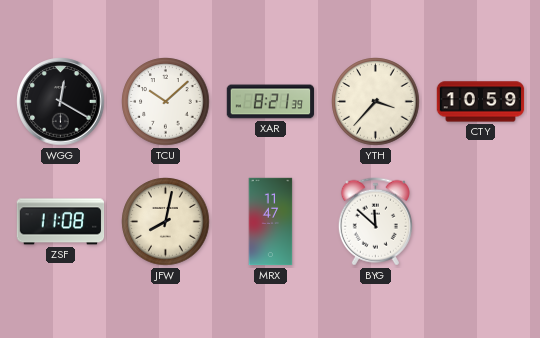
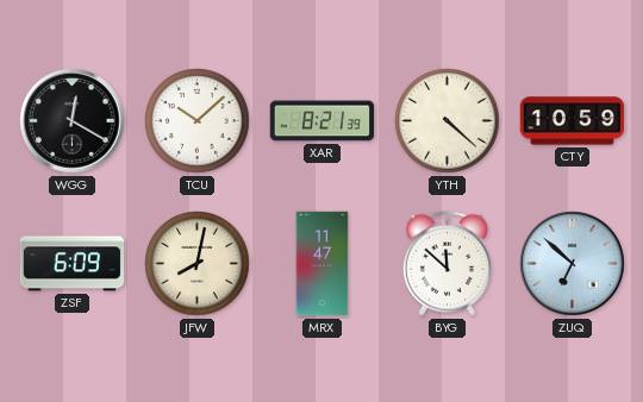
YTH: 3:37 -> 4:22
ZSF: 11:08 -> 6:09
ZUQ: none -> 6:52
